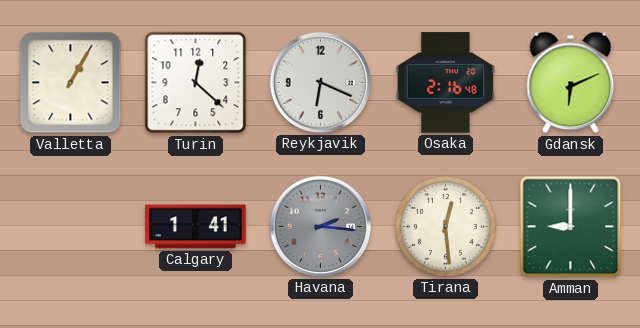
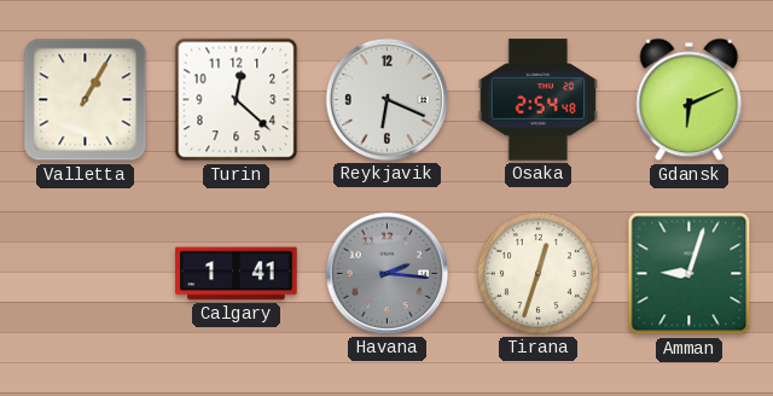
Osaka: 2:16 -> 2:54
Tirana: 12:29 -> 12:33
Amman: 9:00 -> 9:03
